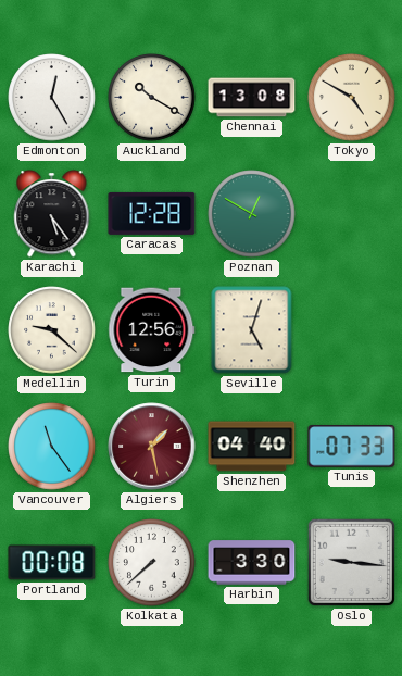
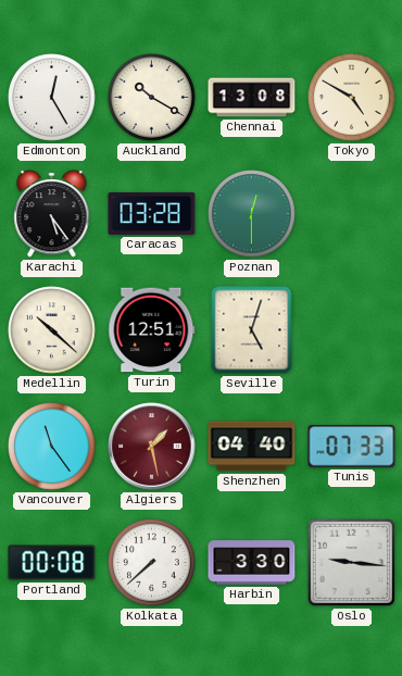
Caracas: 12:28 -> 03:28
Poznan: 12:50 -> 12:30
Medellin: 9:22 -> 10:22
Turin: 12:56 -> 12:51
